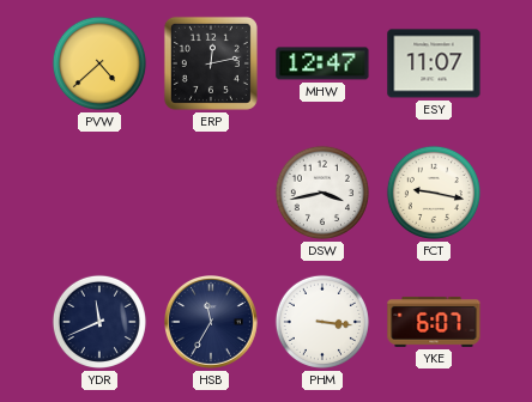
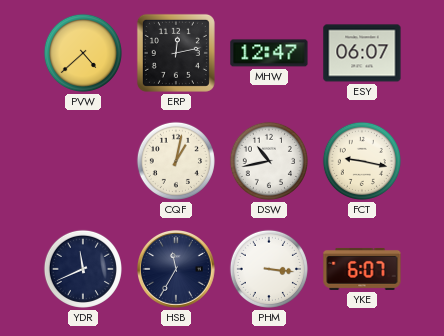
ESY: 11:07 -> 06:07
CQF: none -> 1:02
DSW: 3:43 -> 10:43
